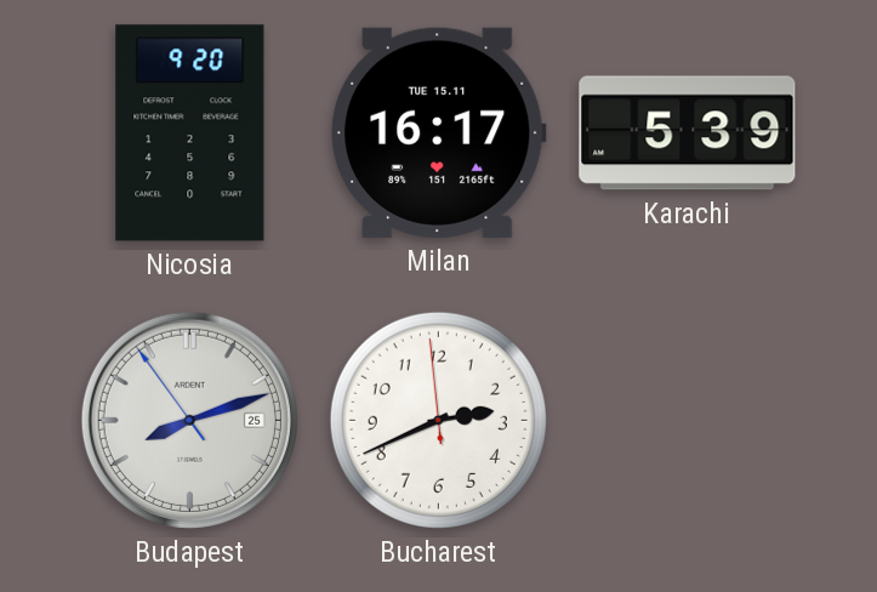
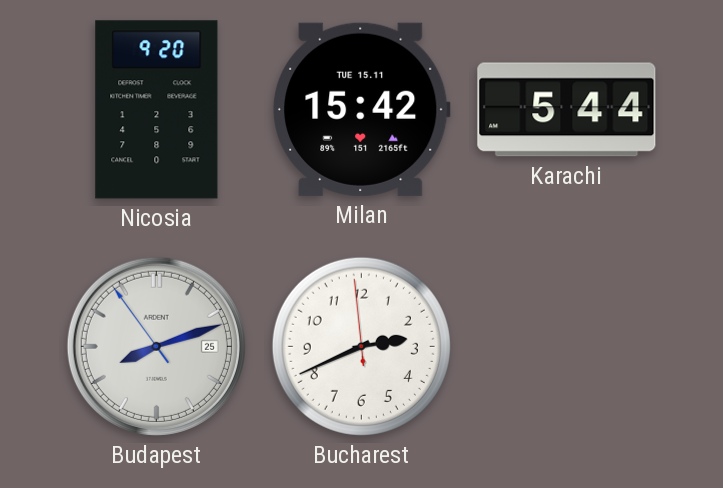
Milan: 16:17 -> 15:42
Karachi: 5:39 -> 5:44
